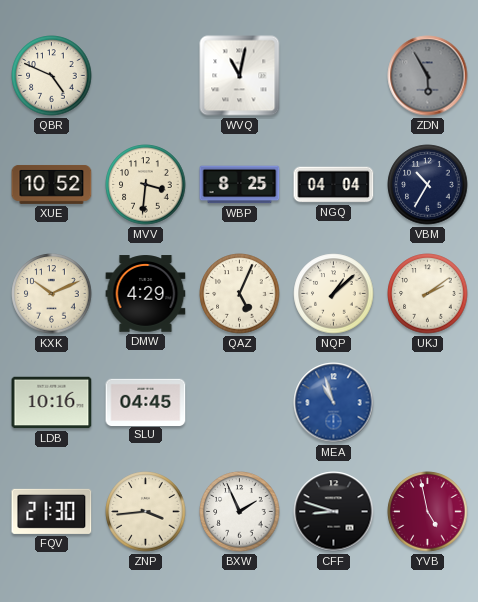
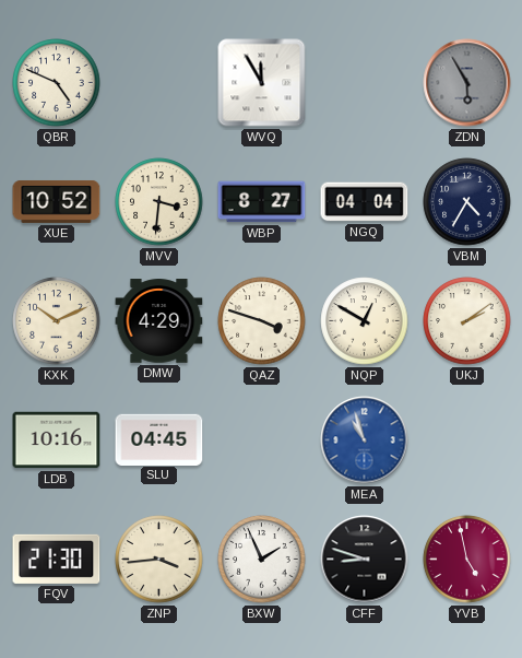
WVQ: 11:02 -> 11:55
WBP: 8:25 -> 8:27
VBM: 10:35 -> 4:35
QAZ: 5:04 -> 3:48
NQP: 1:08 -> 12:50
